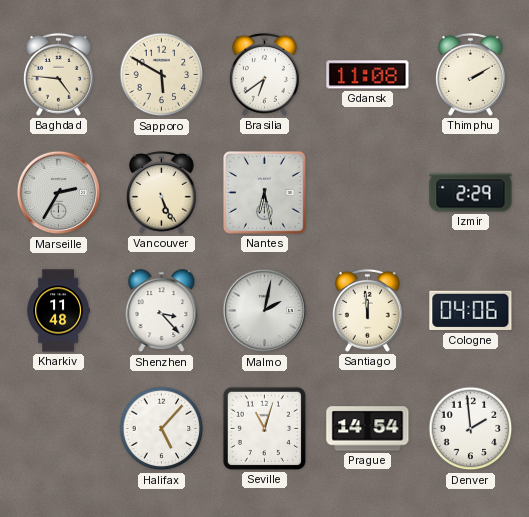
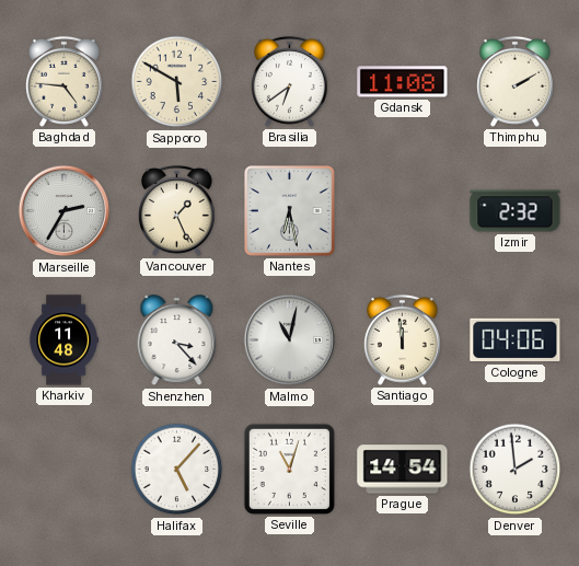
Vancouver: 5:26 -> 1:26
Izmir: 2:29 -> 2:32
Malmo: 2:02 -> 11:02
